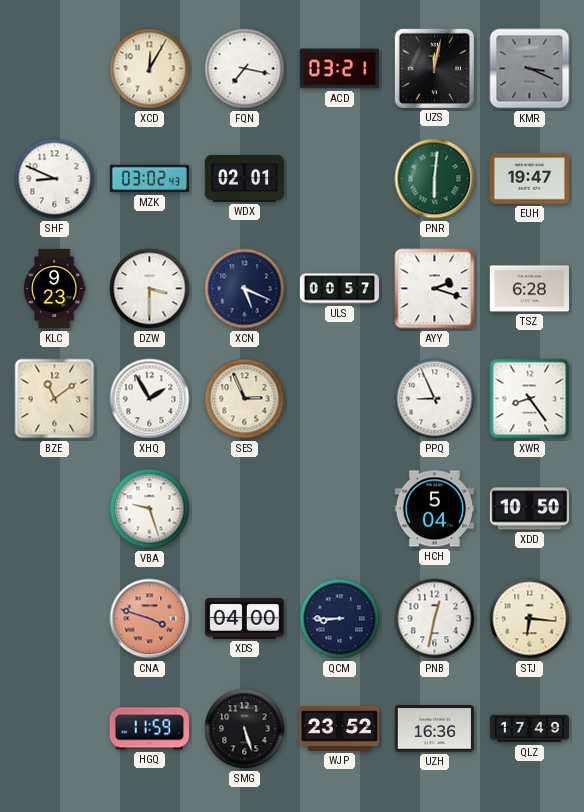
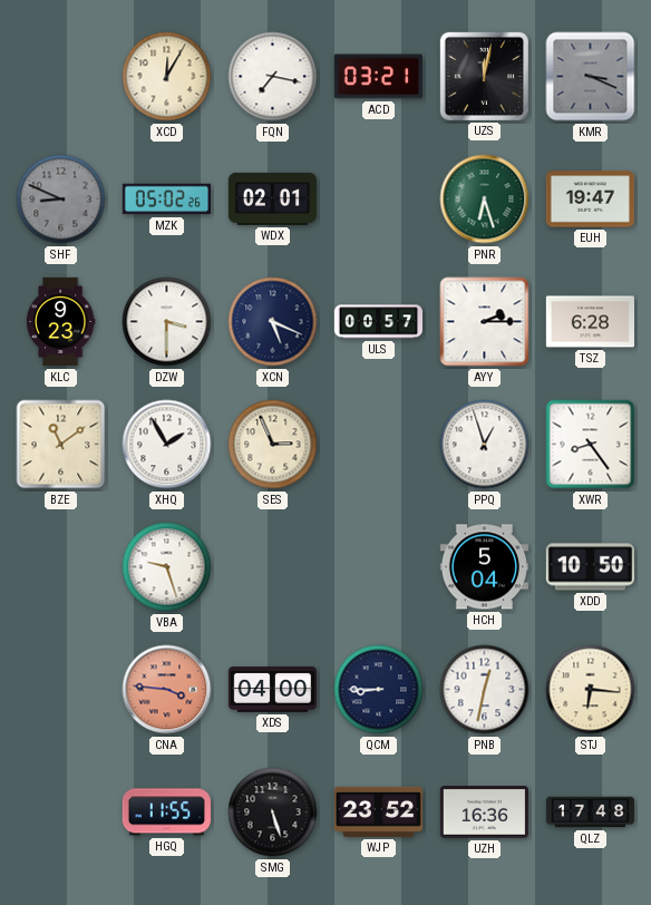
SHF dial: white -> grey
MZK: 03:02 -> 05:02
PNR: 6:01 -> 6:27
AYY: 2:18 -> 2:15
PPQ: 8:56 -> 12:57
CNA: 3:48 -> 3:46
HGQ: 11:59 -> 11:55
QLZ: 17:49 -> 17:48
